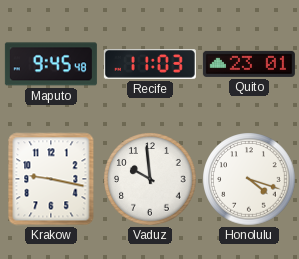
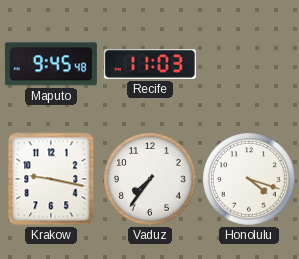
Quito: 23:01 -> none
Vaduz: 9:59 -> 7:36
